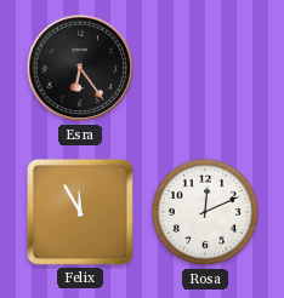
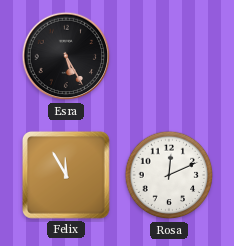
Esra: 6:24 -> 5:25
